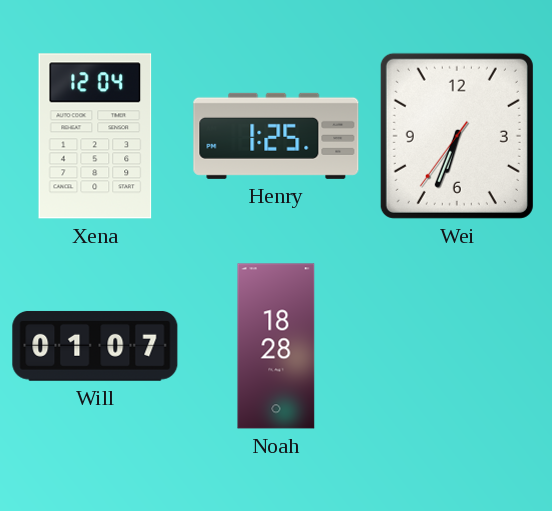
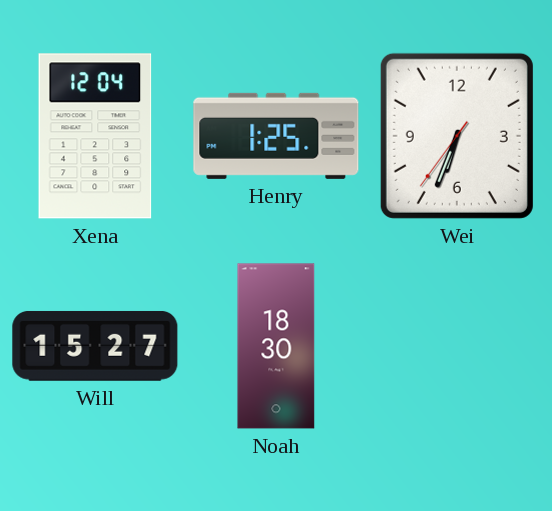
Will: 01:07 -> 15:27
Noah: 18:28 -> 18:30
